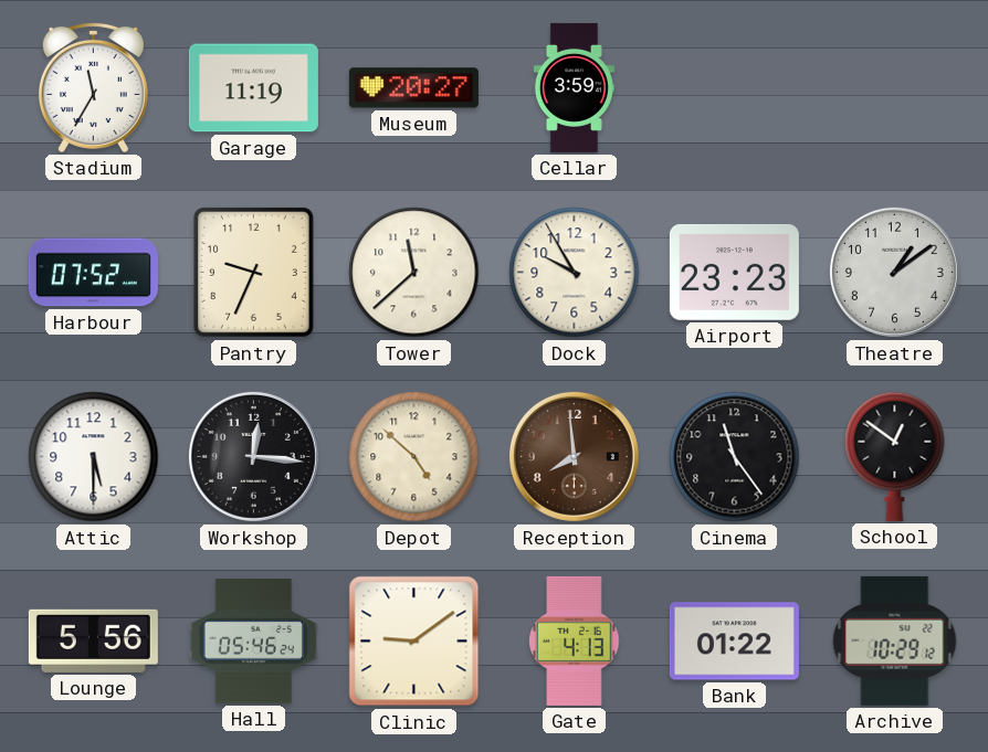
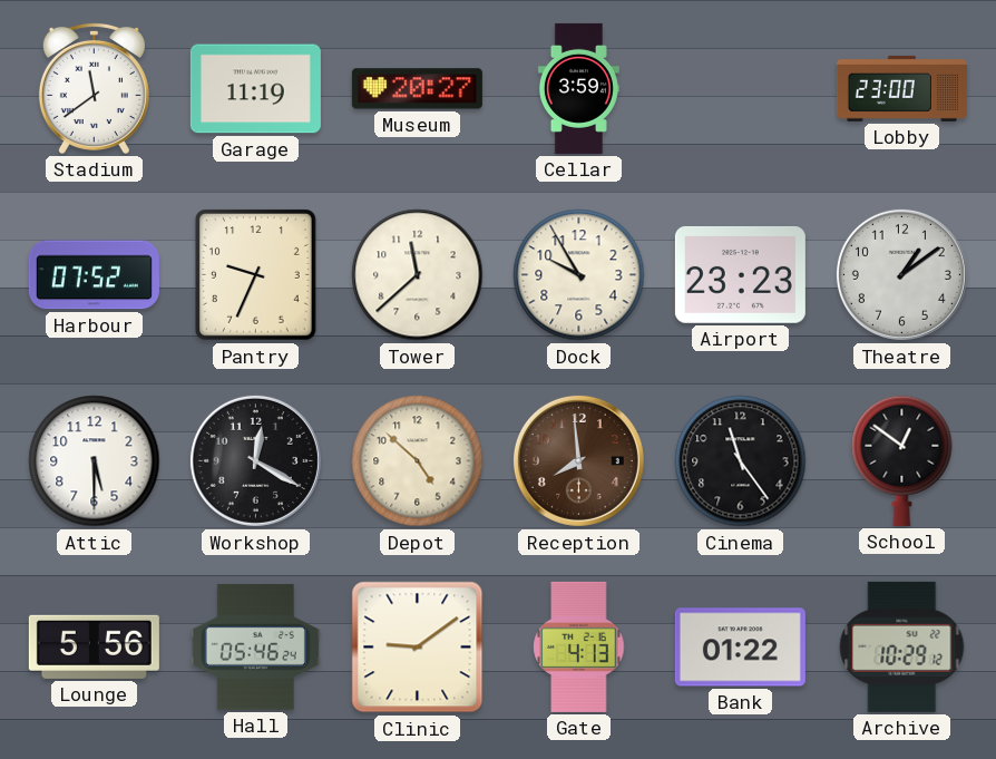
Stadium: 11:35 -> 11:39
Lobby: none -> 23:00
Workshop: 12:16 -> 12:20
